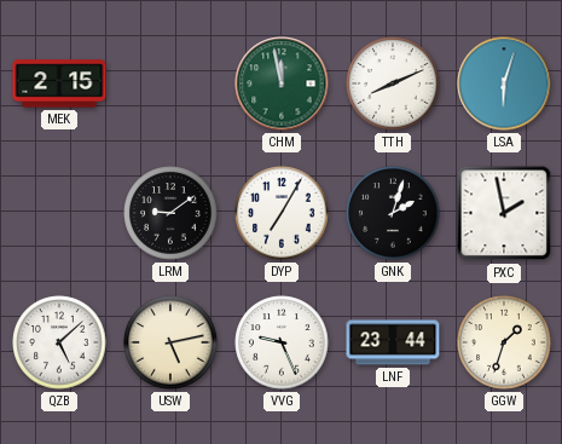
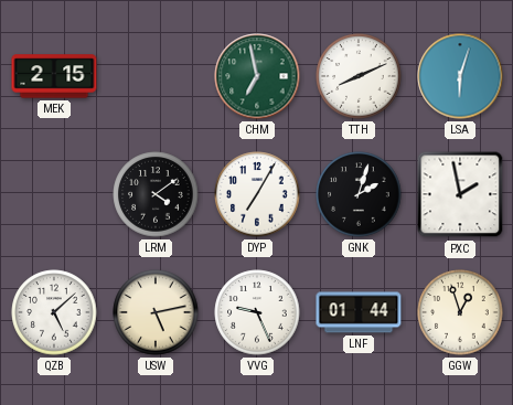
CHM: 11:58 -> 6:58
LRM: 9:09 -> 4:09
LNF: 23:44 -> 01:44
GGW: 1:33 -> 12:57
